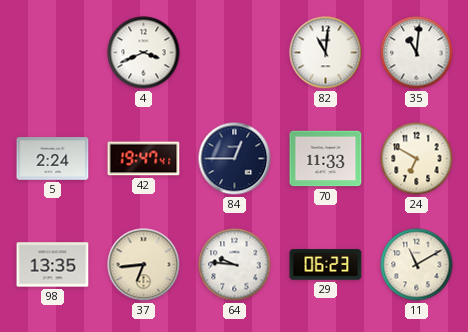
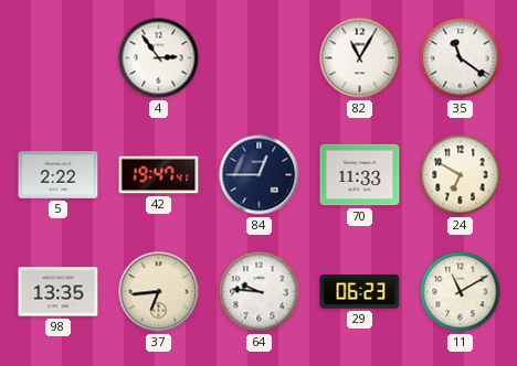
4: 3:41 -> 2:54
82: 11:01 -> 11:05
35: 11:01 -> 11:21
5: 2:24 -> 2:22
